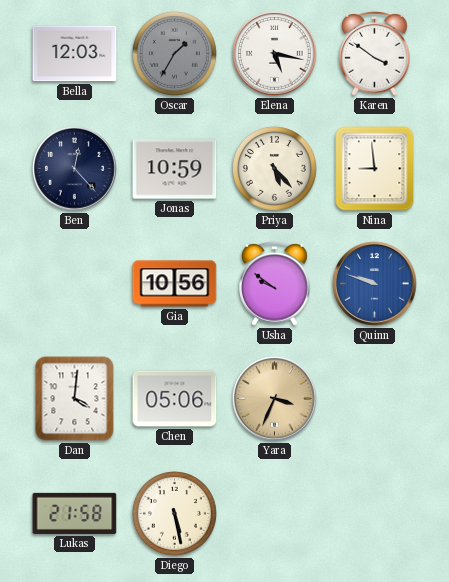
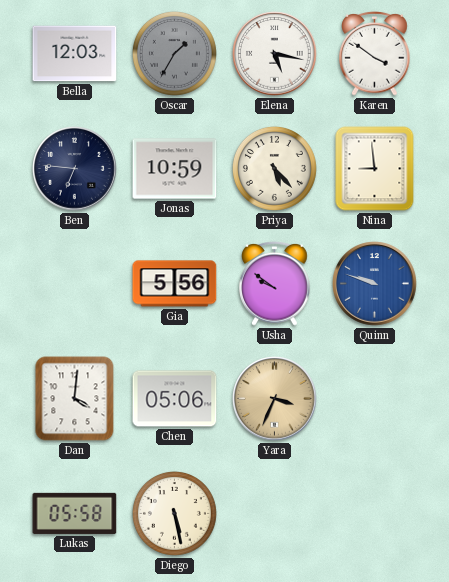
Ben: 12:23 -> 6:46
Gia: 10:56 -> 5:56
Lukas: 21:58 -> 05:58
